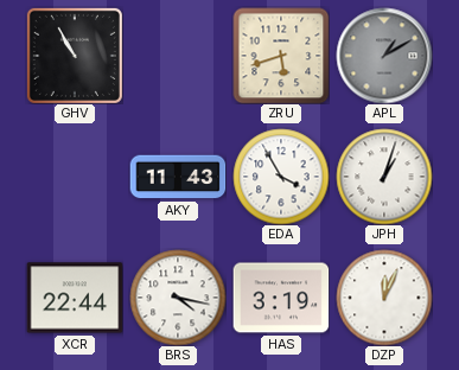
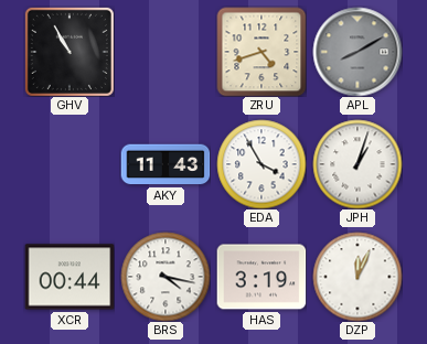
ZRU: 5:42 -> 4:42
APL: 1:10 -> 8:10
XCR: 22:44 -> 00:44
